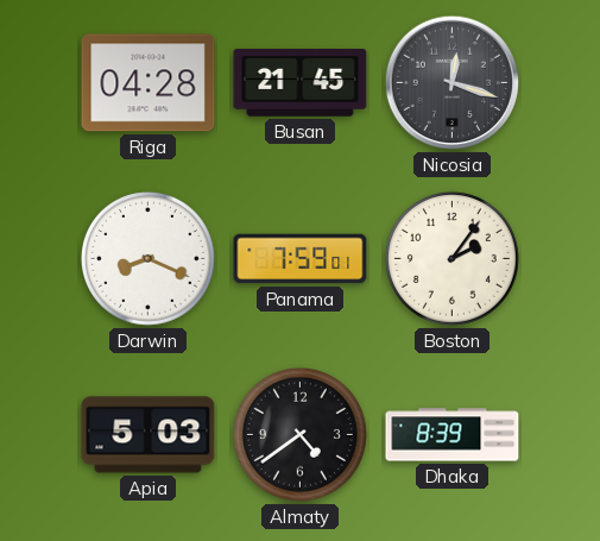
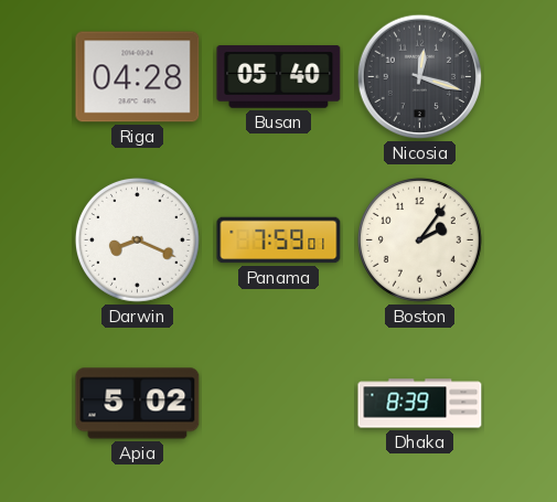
Busan: 21:45 -> 05:40
Apia: 5:03 -> 5:02
Almaty: 4:39 -> none
